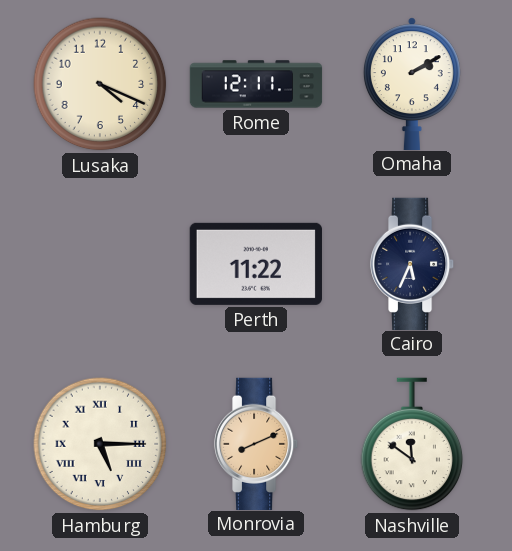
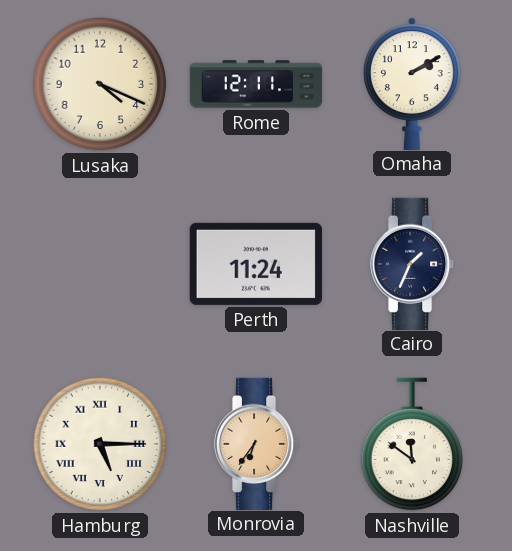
Perth: 11:22 -> 11:24
Cairo: 5:34 -> 1:34
Monrovia: 8:11 -> 6:36
